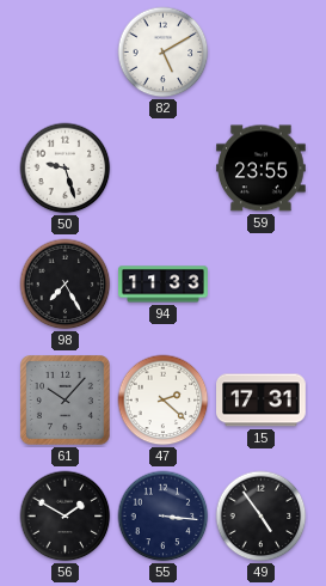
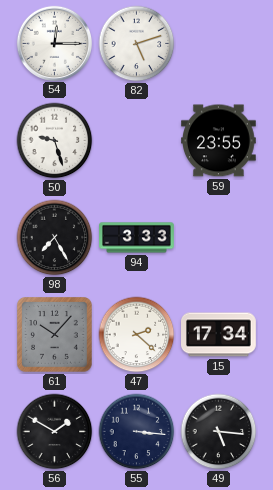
54: none -> 12:15
82: 5:10 -> 5:12
94: 11:33 -> 3:33
15: 17:31 -> 17:34
49: 4:54 -> 5:16
